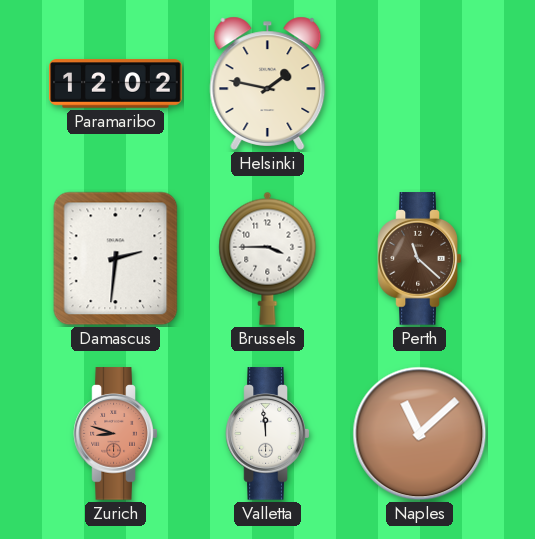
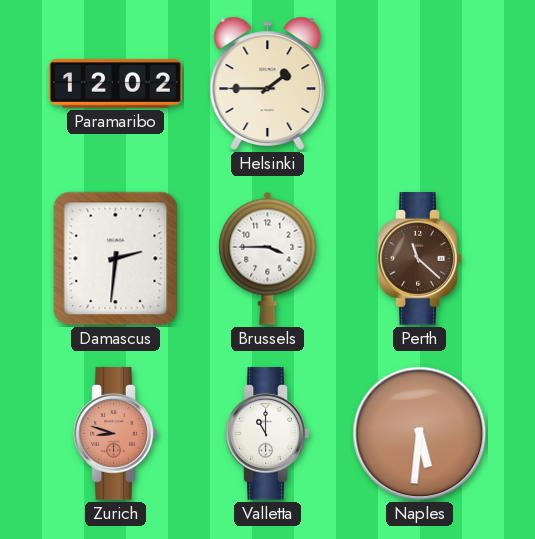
Helsinki: 1:47 -> 1:45
Valletta: 11:59 -> 11:00
Naples: 11:08 -> 5:31
